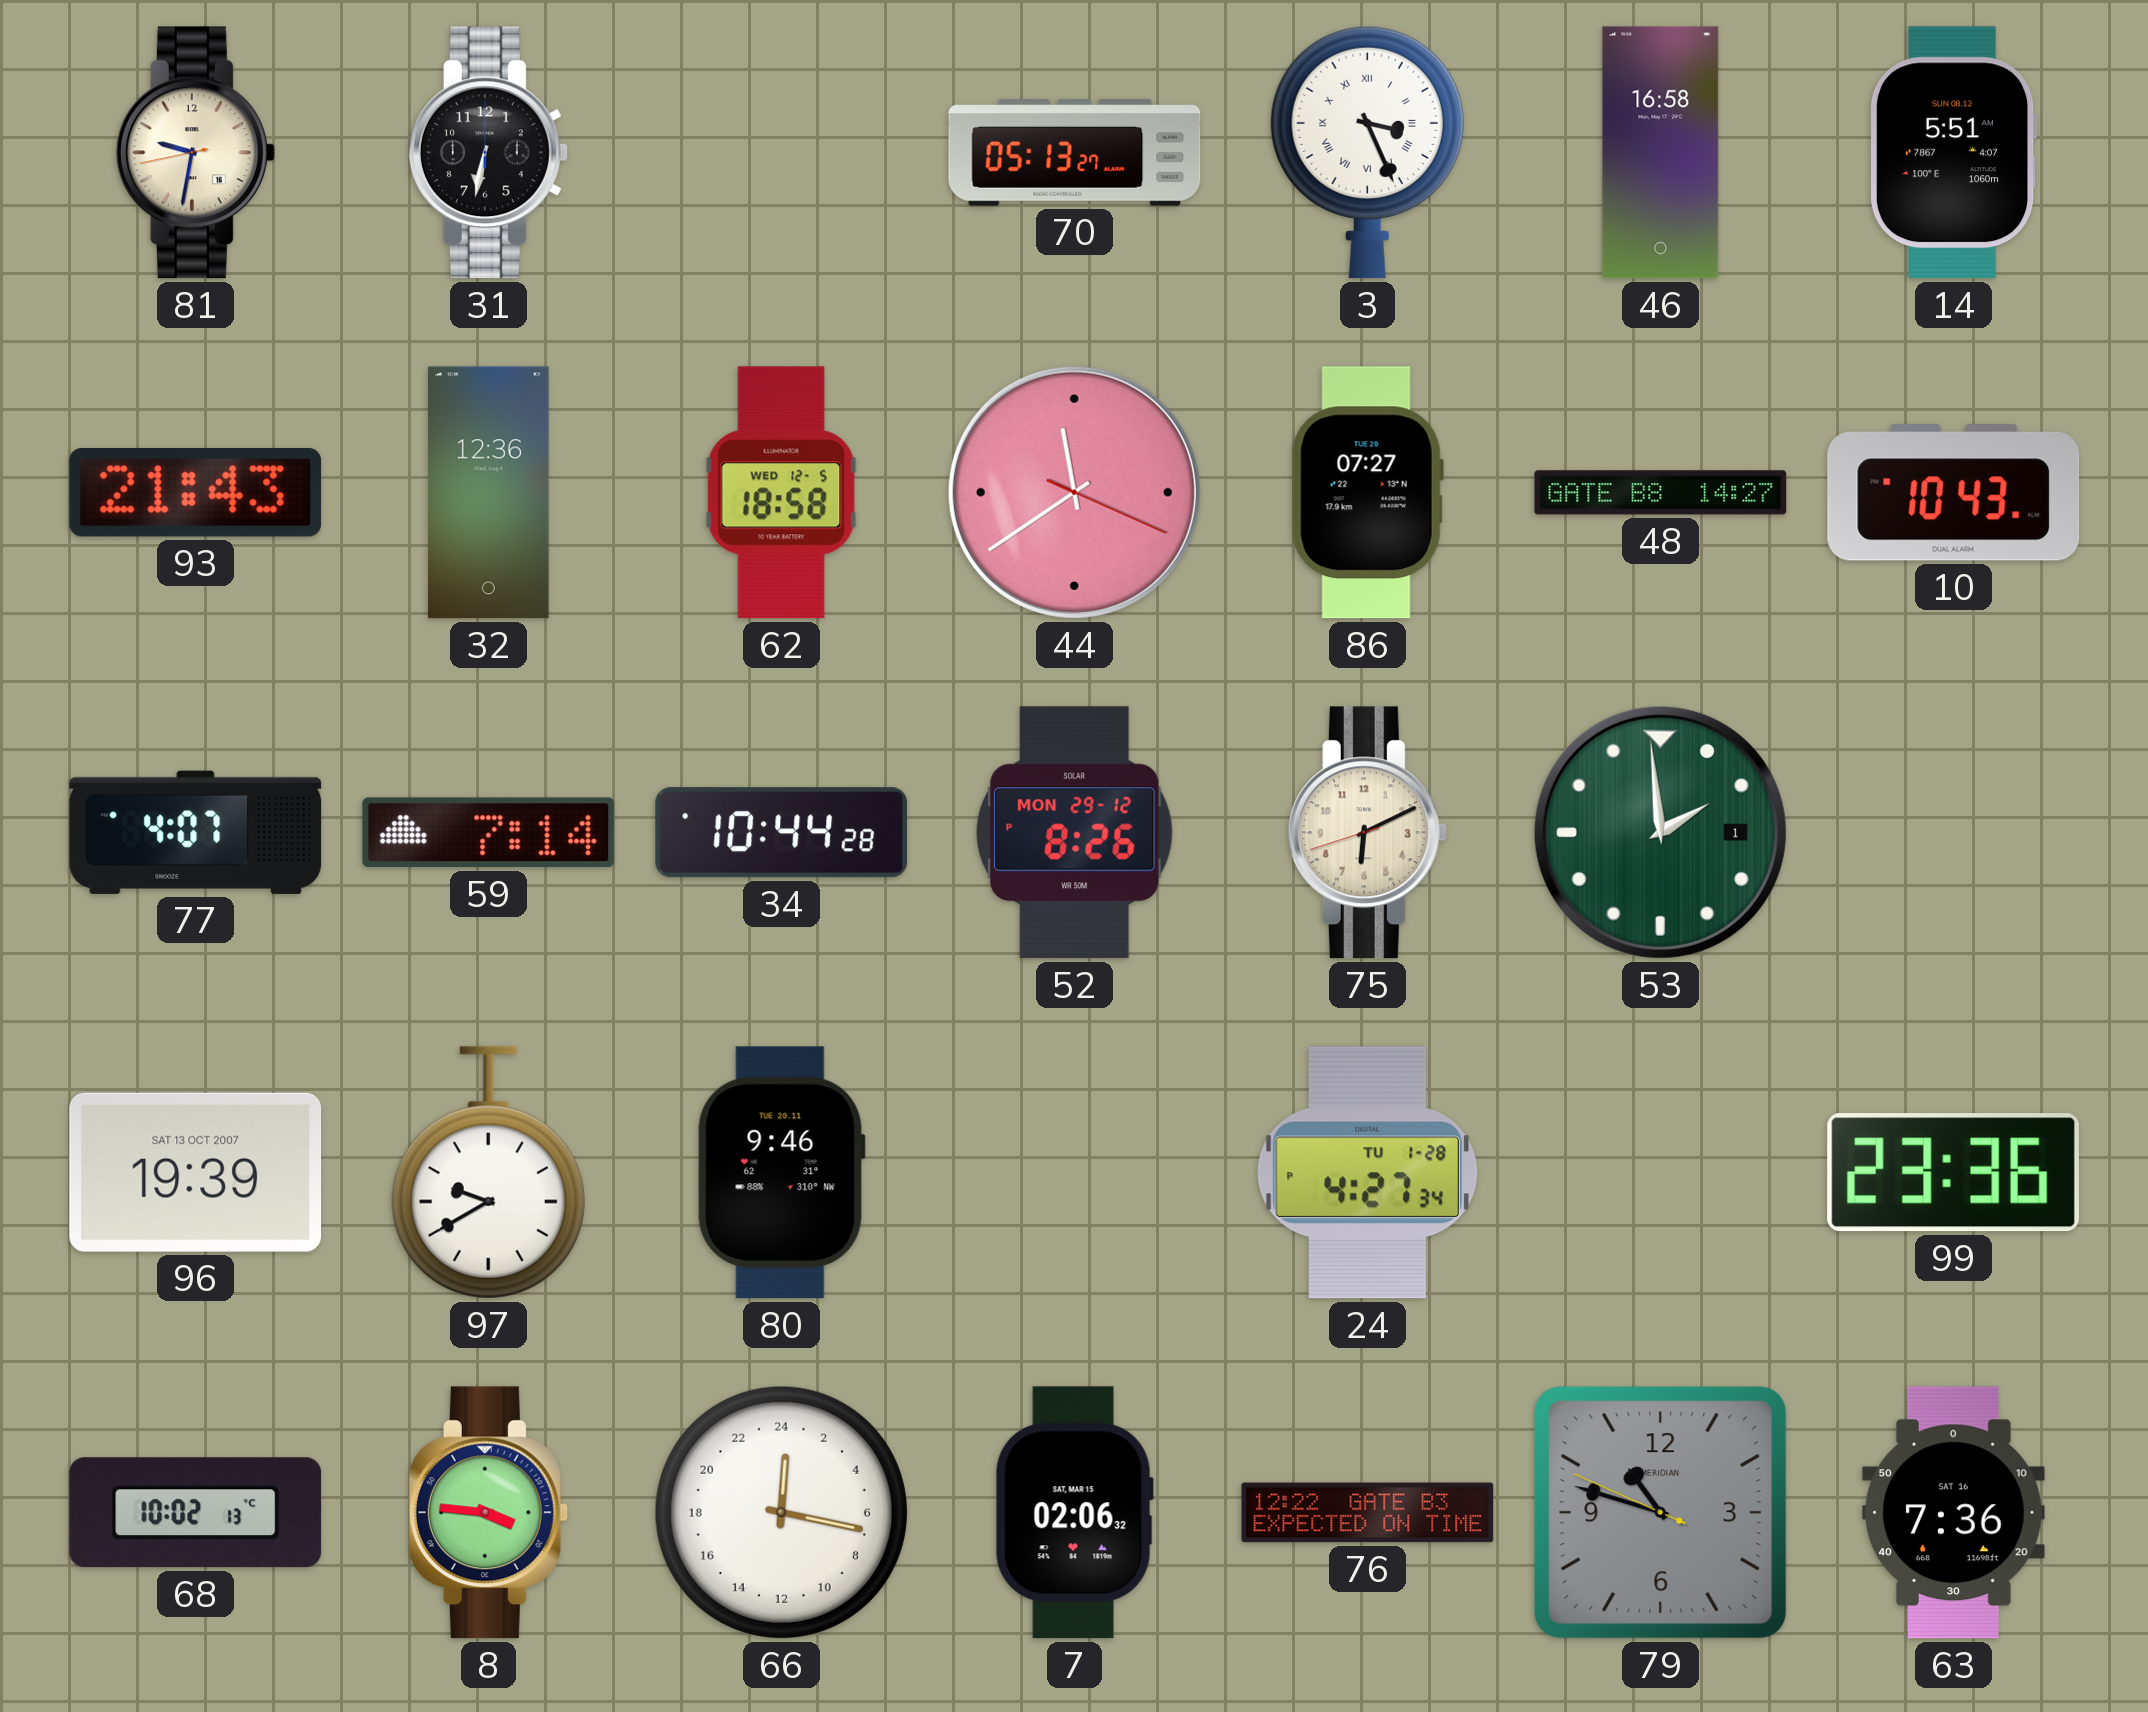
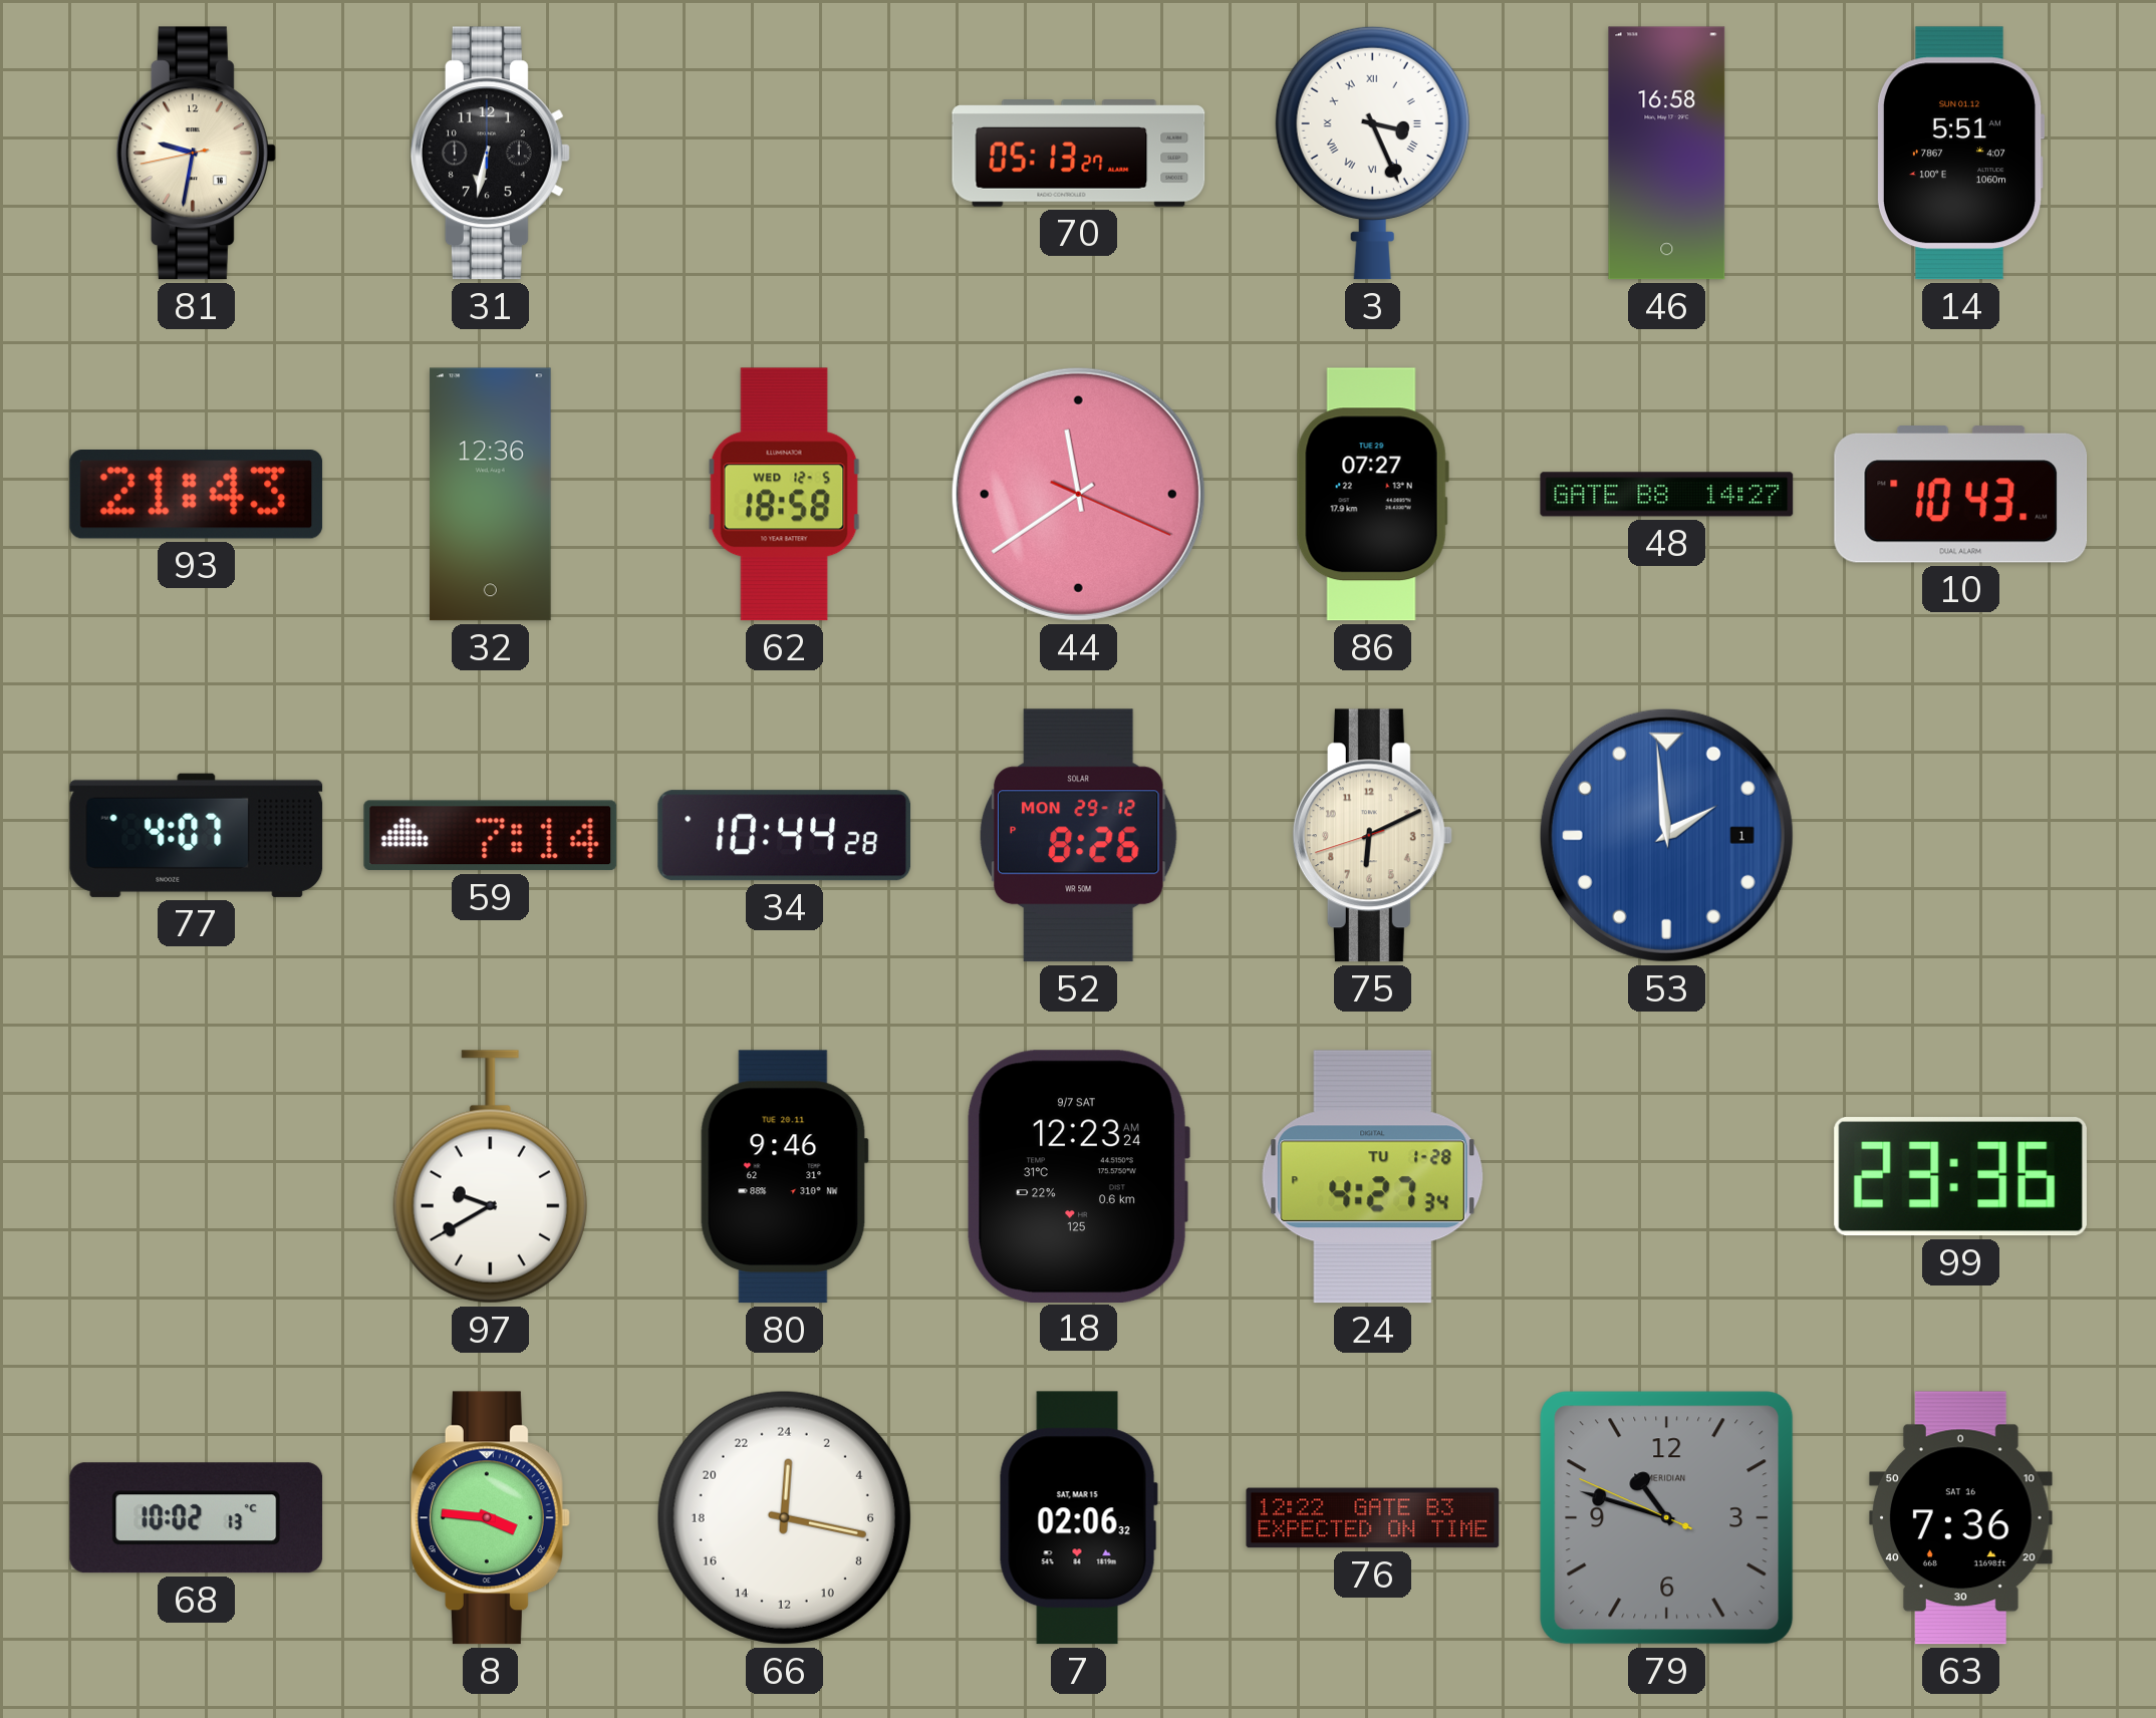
14 date: SUN 08.12 -> SUN 01.12
53 dial: green -> blue
96: 19:39 -> none
18: none -> 12:23
